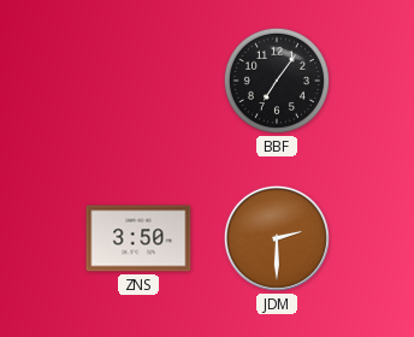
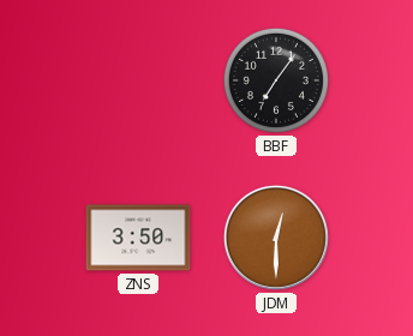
JDM: 2:30 -> 12:30
